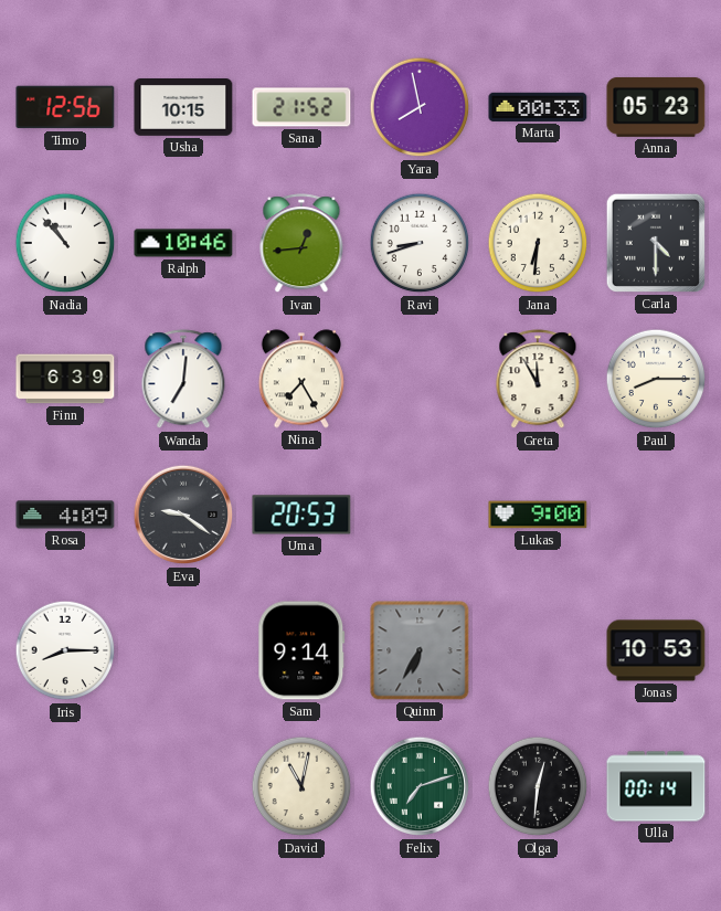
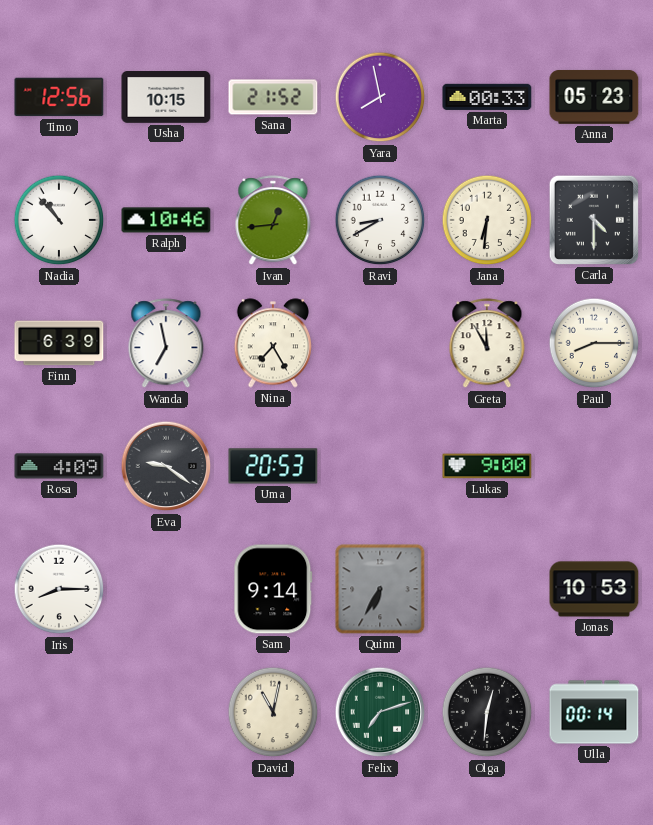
Ravi: 8:42 -> 8:40
Wanda: 7:01 -> 6:58
